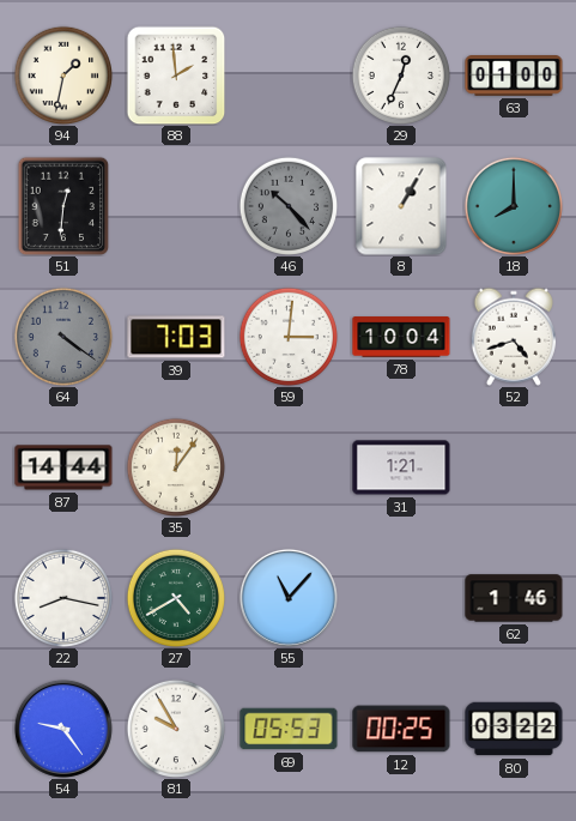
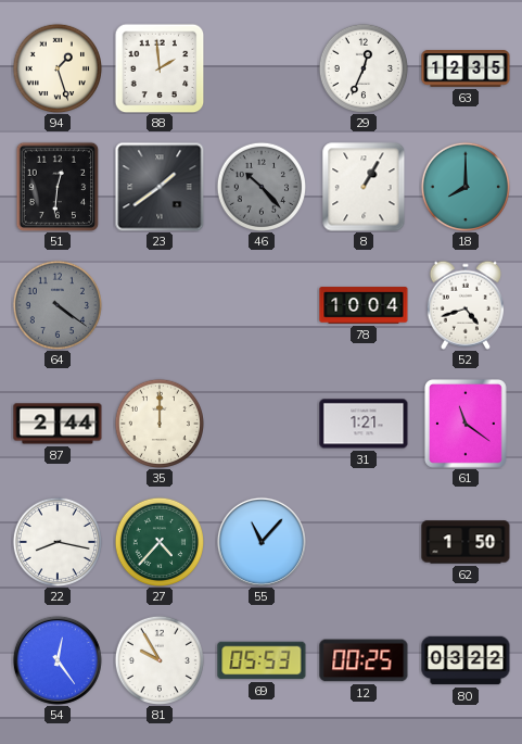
94: 1:32 -> 1:27
63: 01:00 -> 12:35
23: none -> 1:39
39: 7:03 -> none
59: 3:01 -> none
87: 14:44 -> 2:44
35: 12:06 -> 12:00
61: none -> 11:21
27: 4:40 -> 4:37
62: 1:46 -> 1:50
54: 9:24 -> 12:24
